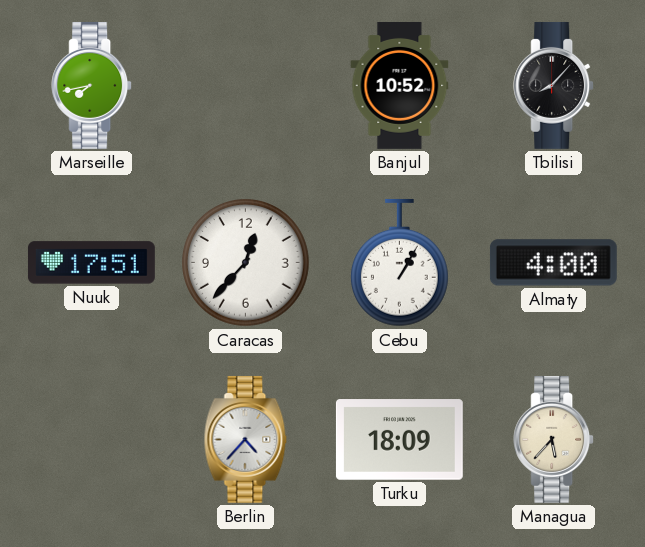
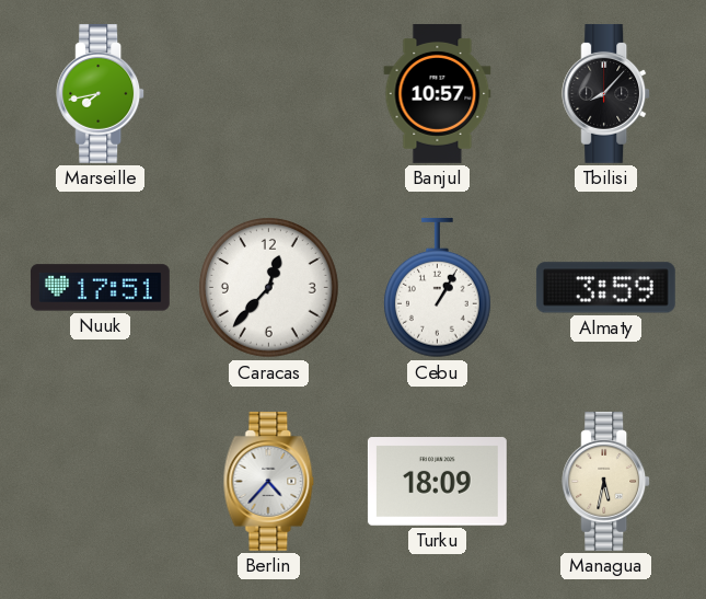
Banjul: 10:52 -> 10:57
Almaty: 4:00 -> 3:59
Managua: 5:37 -> 5:32
